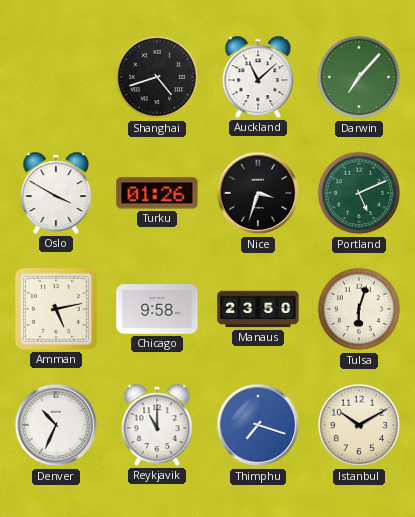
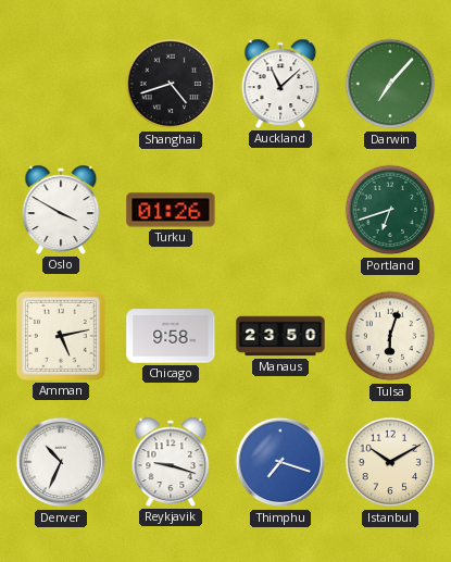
Nice: 3:33 -> none
Portland: 5:11 -> 6:42
Reykjavik: 11:00 -> 9:18
